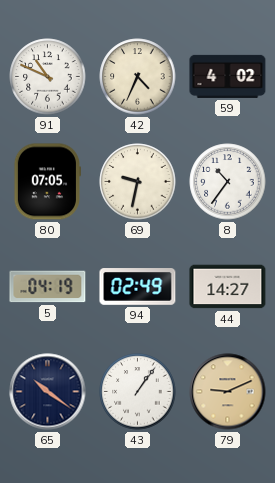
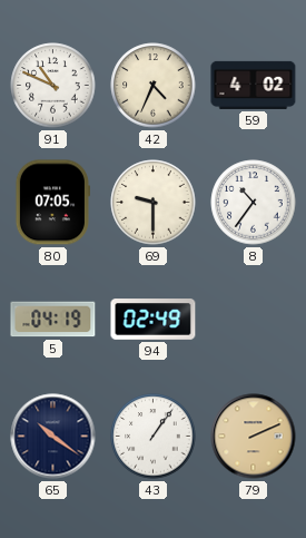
69: 9:32 -> 9:30
44: 14:27 -> none
79: 9:11 -> 2:11
